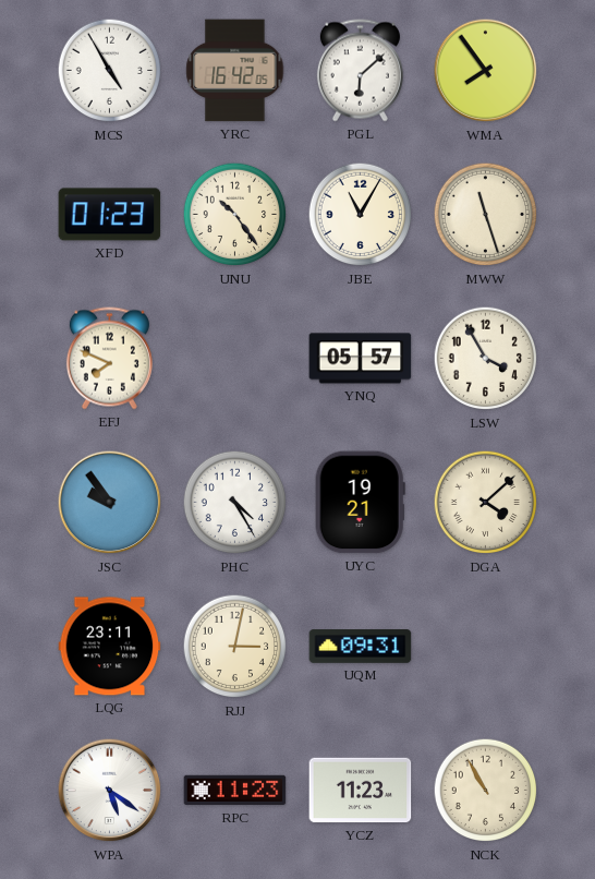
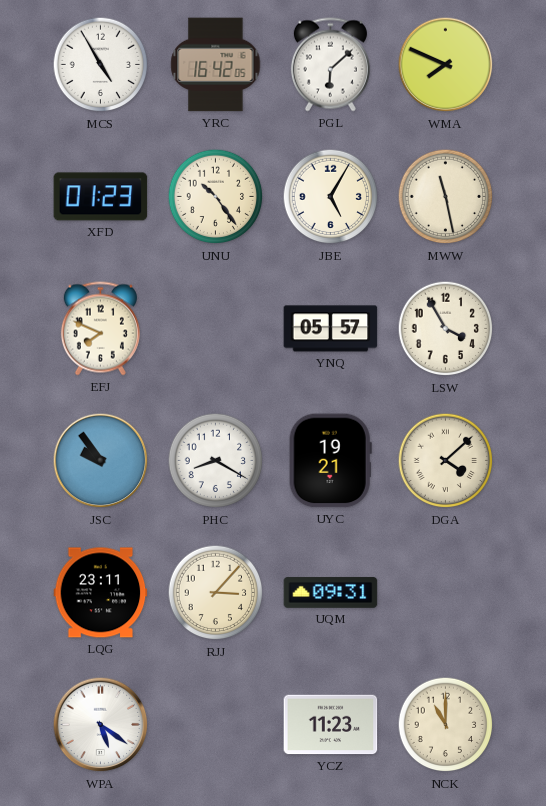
WMA: 7:54 -> 7:49
JBE: 11:05 -> 5:05
MWW: 11:27 -> 11:28
PHC: 4:25 -> 8:20
RJJ: 3:02 -> 3:07
RPC: 11:23 -> none
NCK: 10:55 -> 11:00
